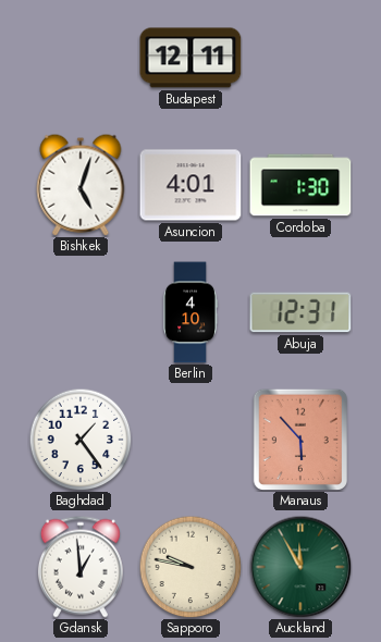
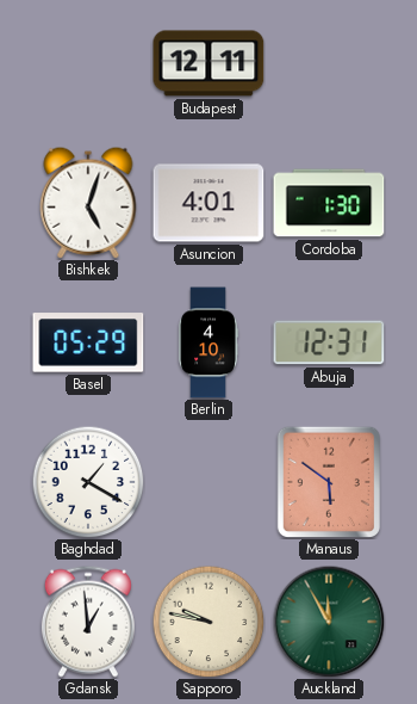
Basel: none -> 05:29
Baghdad: 1:24 -> 1:20
Manaus: 5:53 -> 5:51
